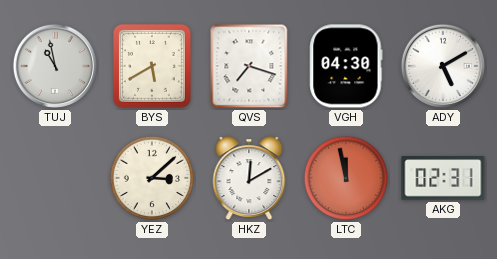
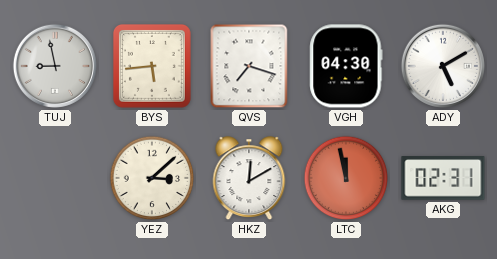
TUJ: 10:58 -> 8:58
BYS: 5:40 -> 5:44
